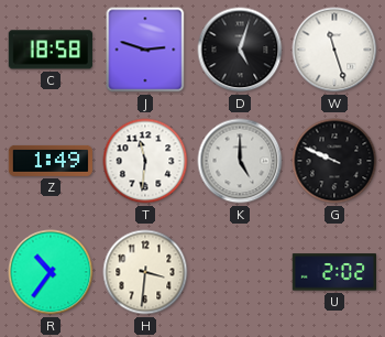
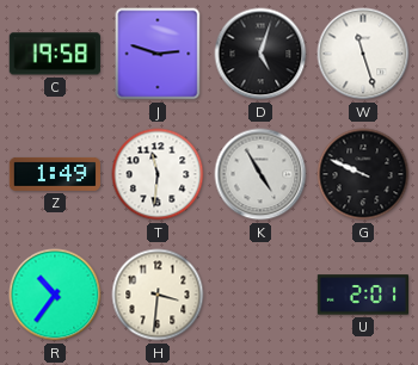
C: 18:58 -> 19:58
K: 5:00 -> 4:55
U: 2:02 -> 2:01
